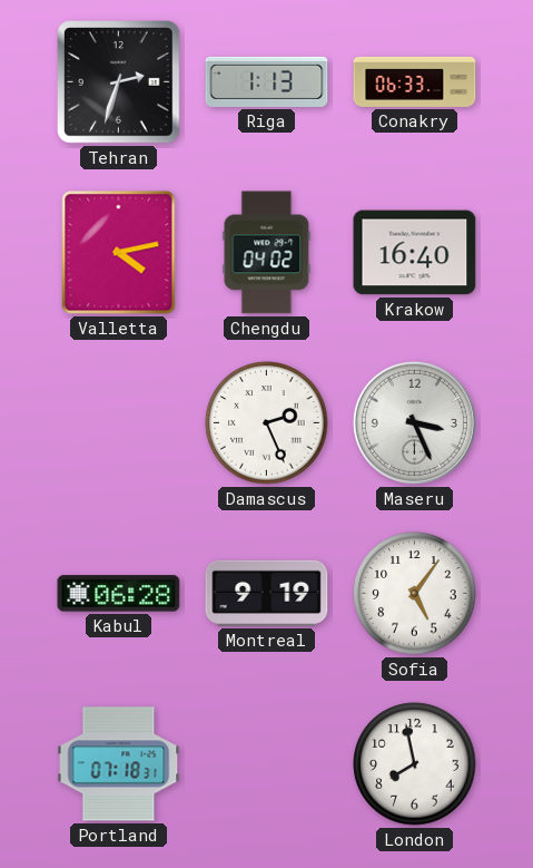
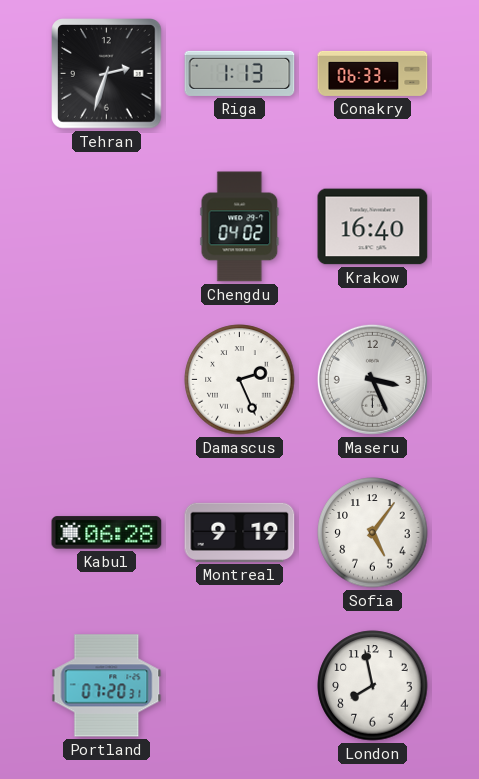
Valletta: 4:13 -> none
Portland: 07:18 -> 07:20
